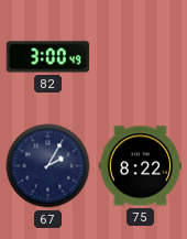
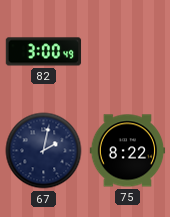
67: 2:05 -> 2:02
